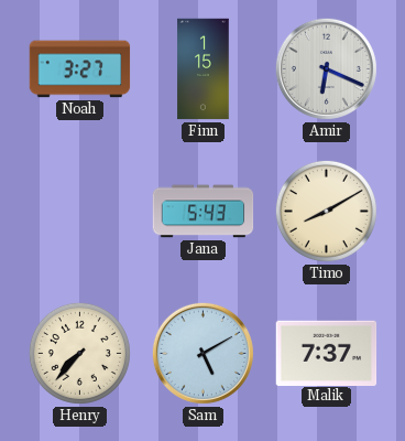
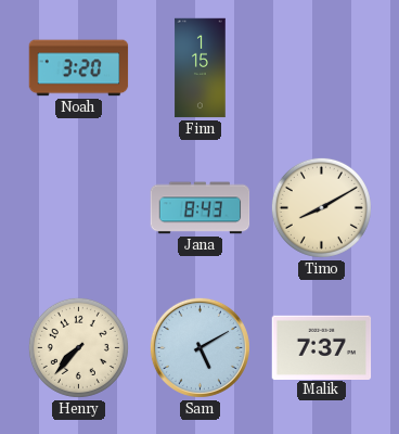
Noah: 3:27 -> 3:20
Amir: 6:19 -> none
Jana: 5:43 -> 8:43
